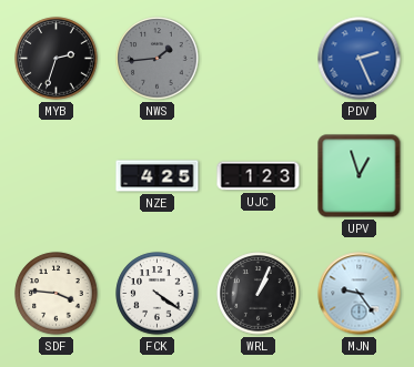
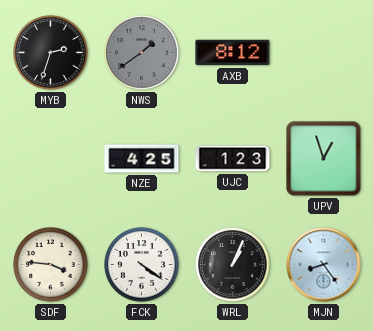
NWS: 1:44 -> 1:39
AXB: none -> 8:12
PDV: 2:26 -> none
MJN: 9:24 -> 8:24
